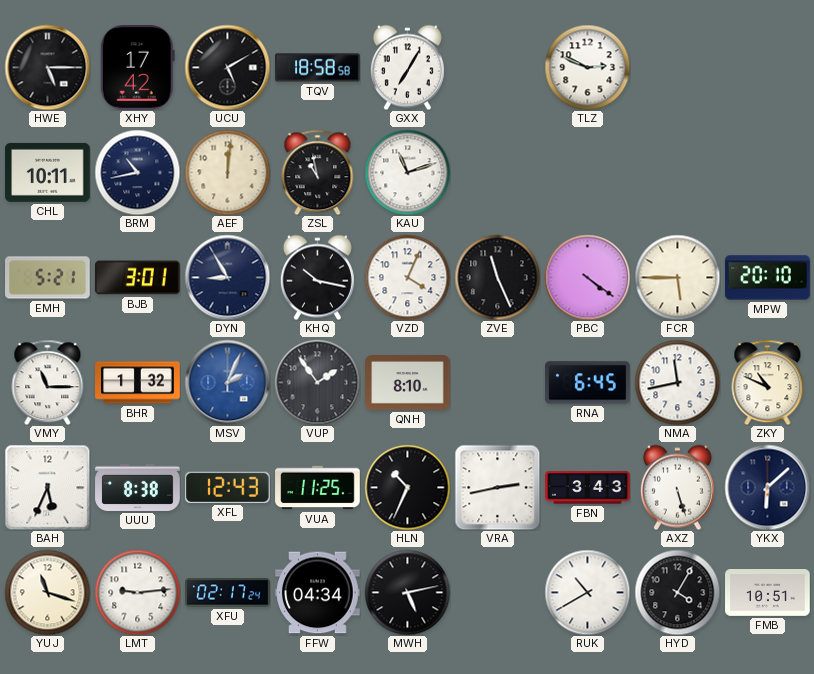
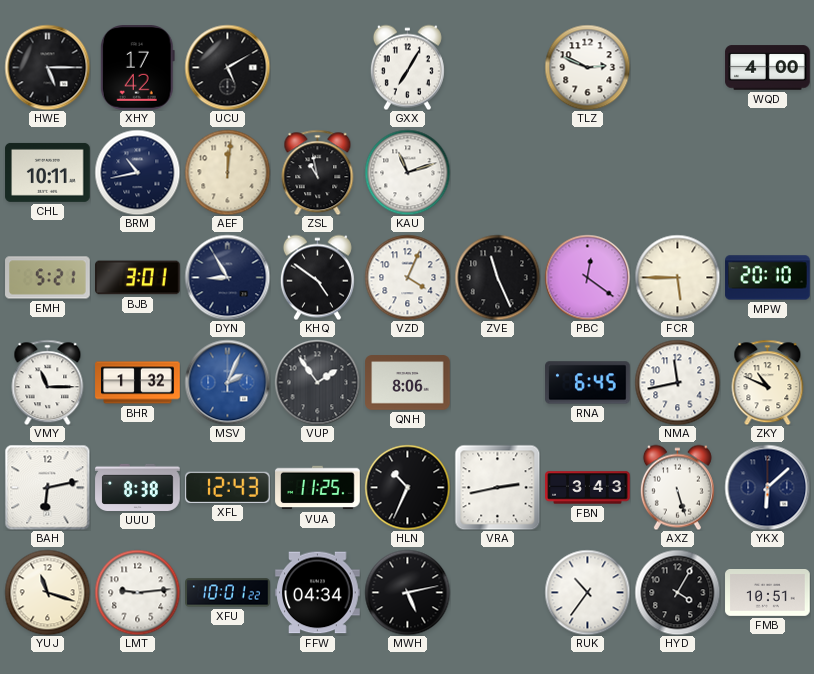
TQV: 18:58 -> none
WQD: none -> 4:00
KHQ: 10:17 -> 4:51
PBC: 4:21 -> 12:21
QNH: 8:10 -> 8:06
BAH: 5:34 -> 6:13
XFU: 02:17 -> 10:01
RUK: 10:40 -> 10:36
